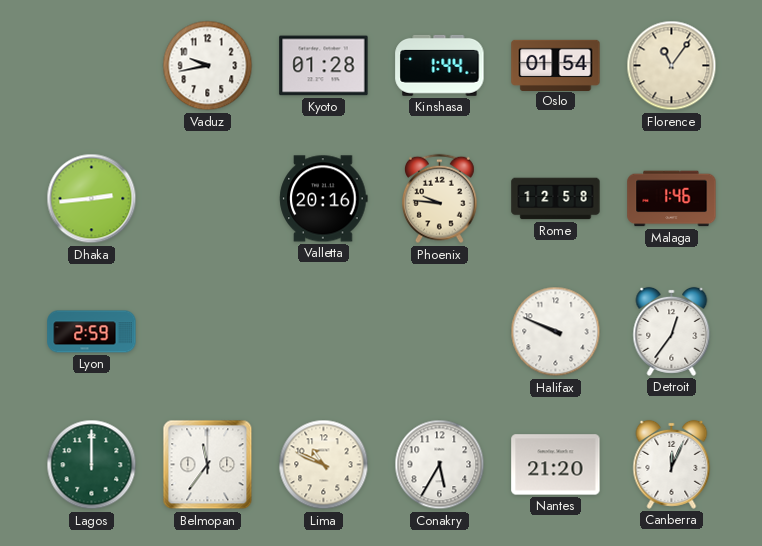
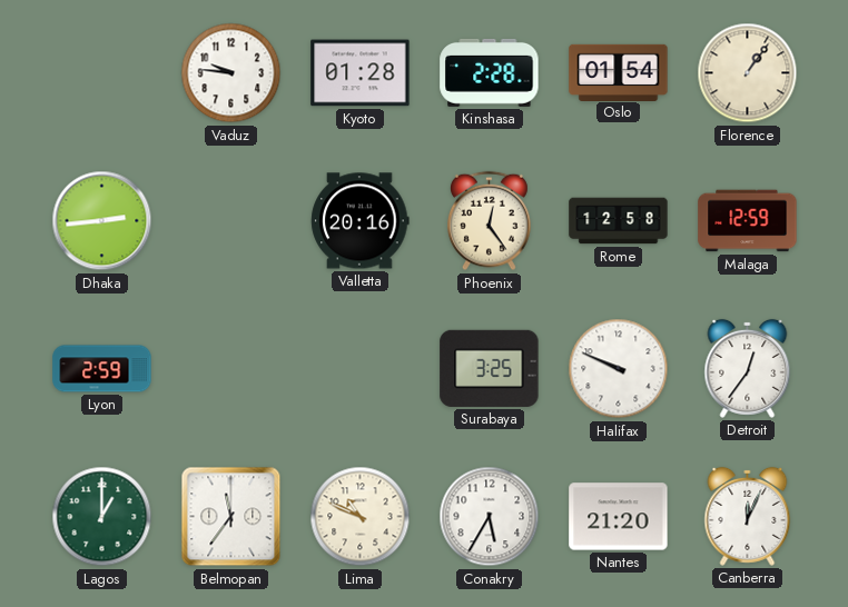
Vaduz: 9:43 -> 9:46
Kinshasa: 1:44 -> 2:28
Florence: 11:06 -> 1:06
Phoenix: 9:46 -> 12:24
Malaga: 1:46 -> 12:59
Surabaya: none -> 3:25
Lagos: 12:00 -> 1:00
